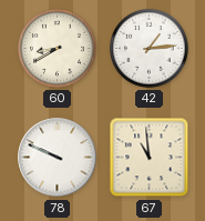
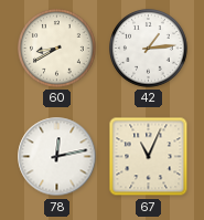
78: 9:49 -> 12:13
67: 10:59 -> 11:04
